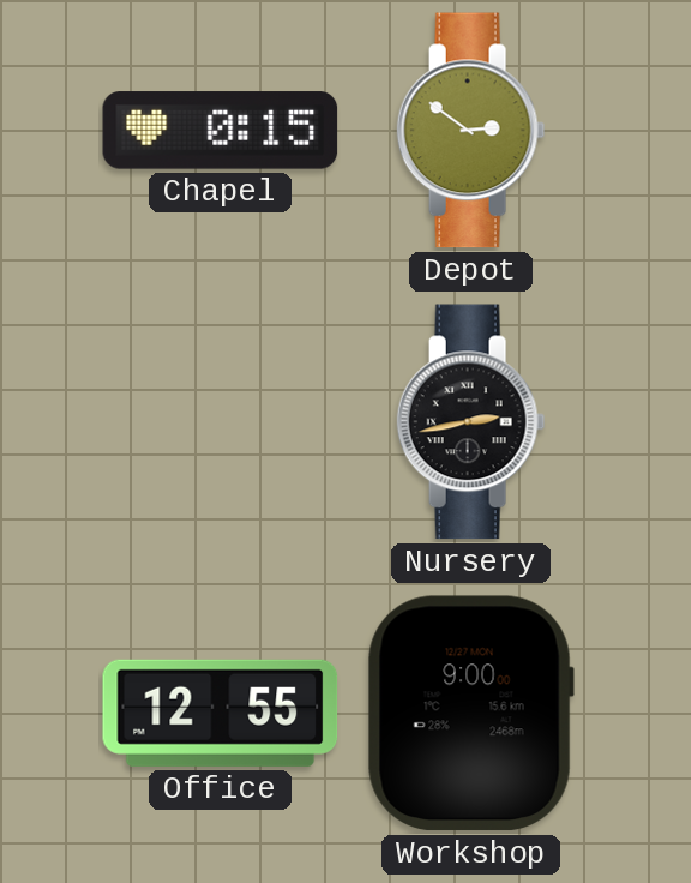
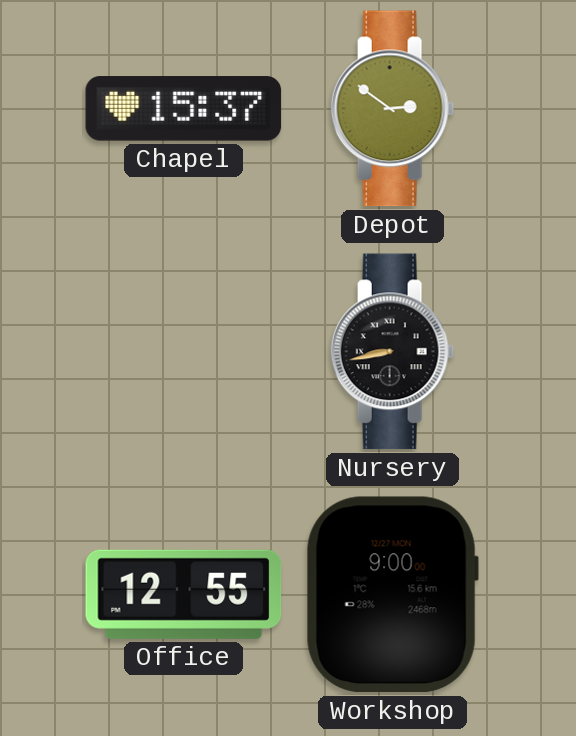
Chapel: 0:15 -> 15:37
Nursery: 2:43 -> 8:43
